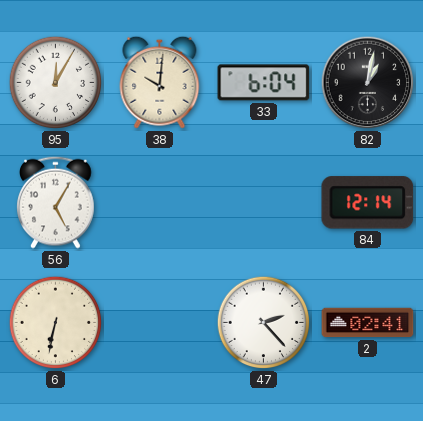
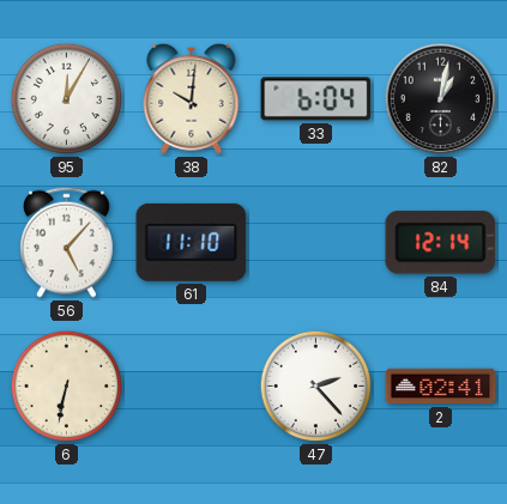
56: 5:05 -> 5:07
61: none -> 11:10
